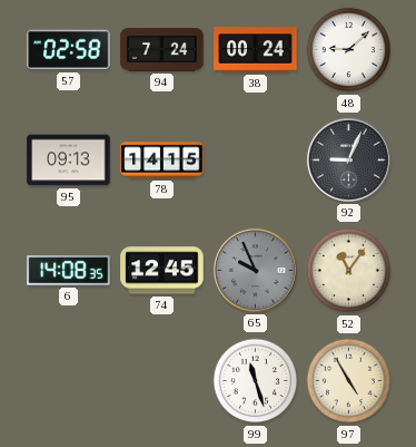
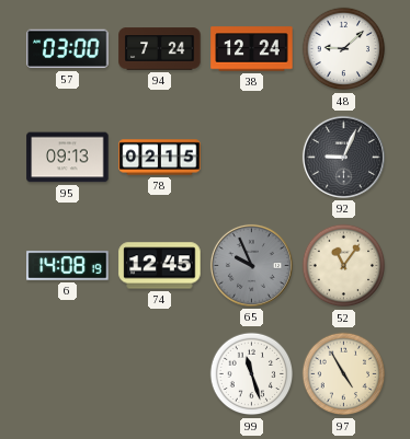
57: 02:58 -> 03:00
38: 00:24 -> 12:24
78: 14:15 -> 02:15
6: 14:08:35 -> 14:08:19
